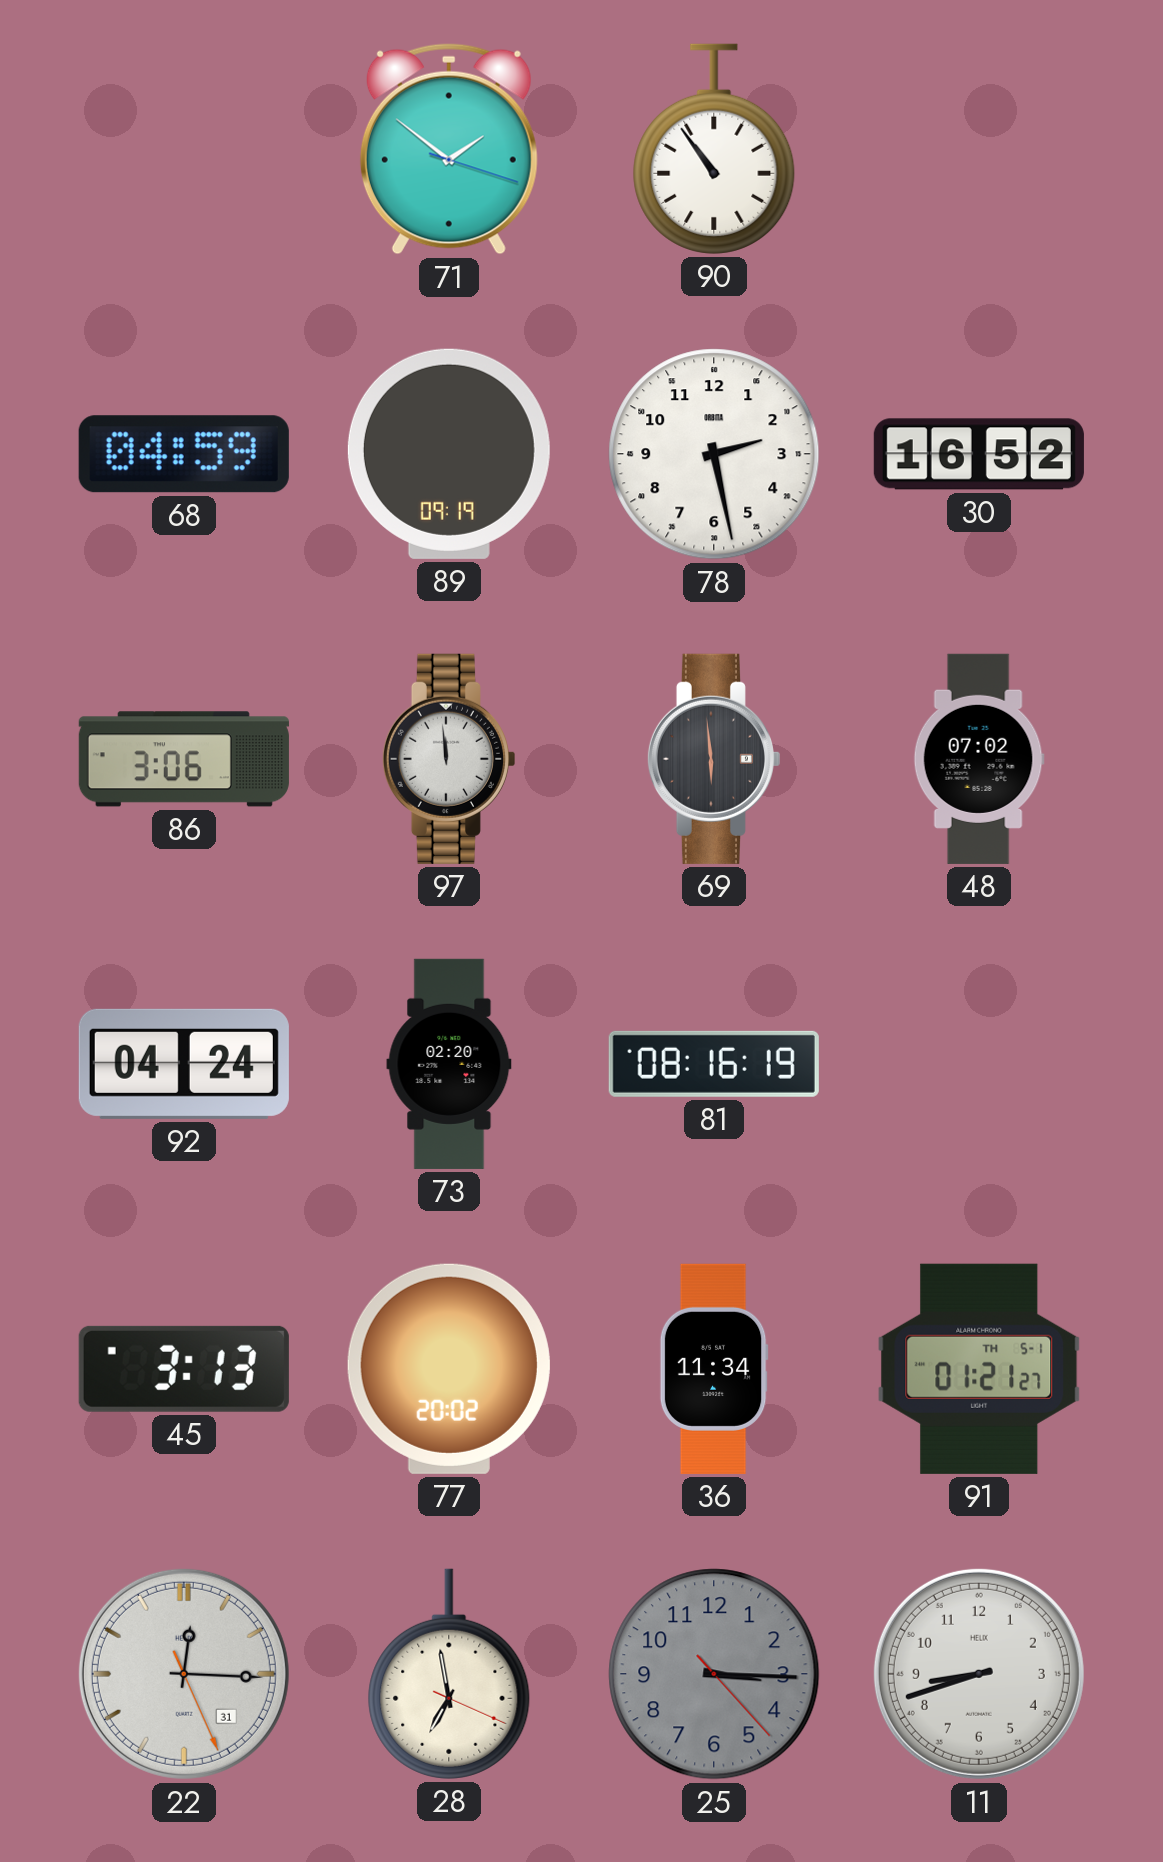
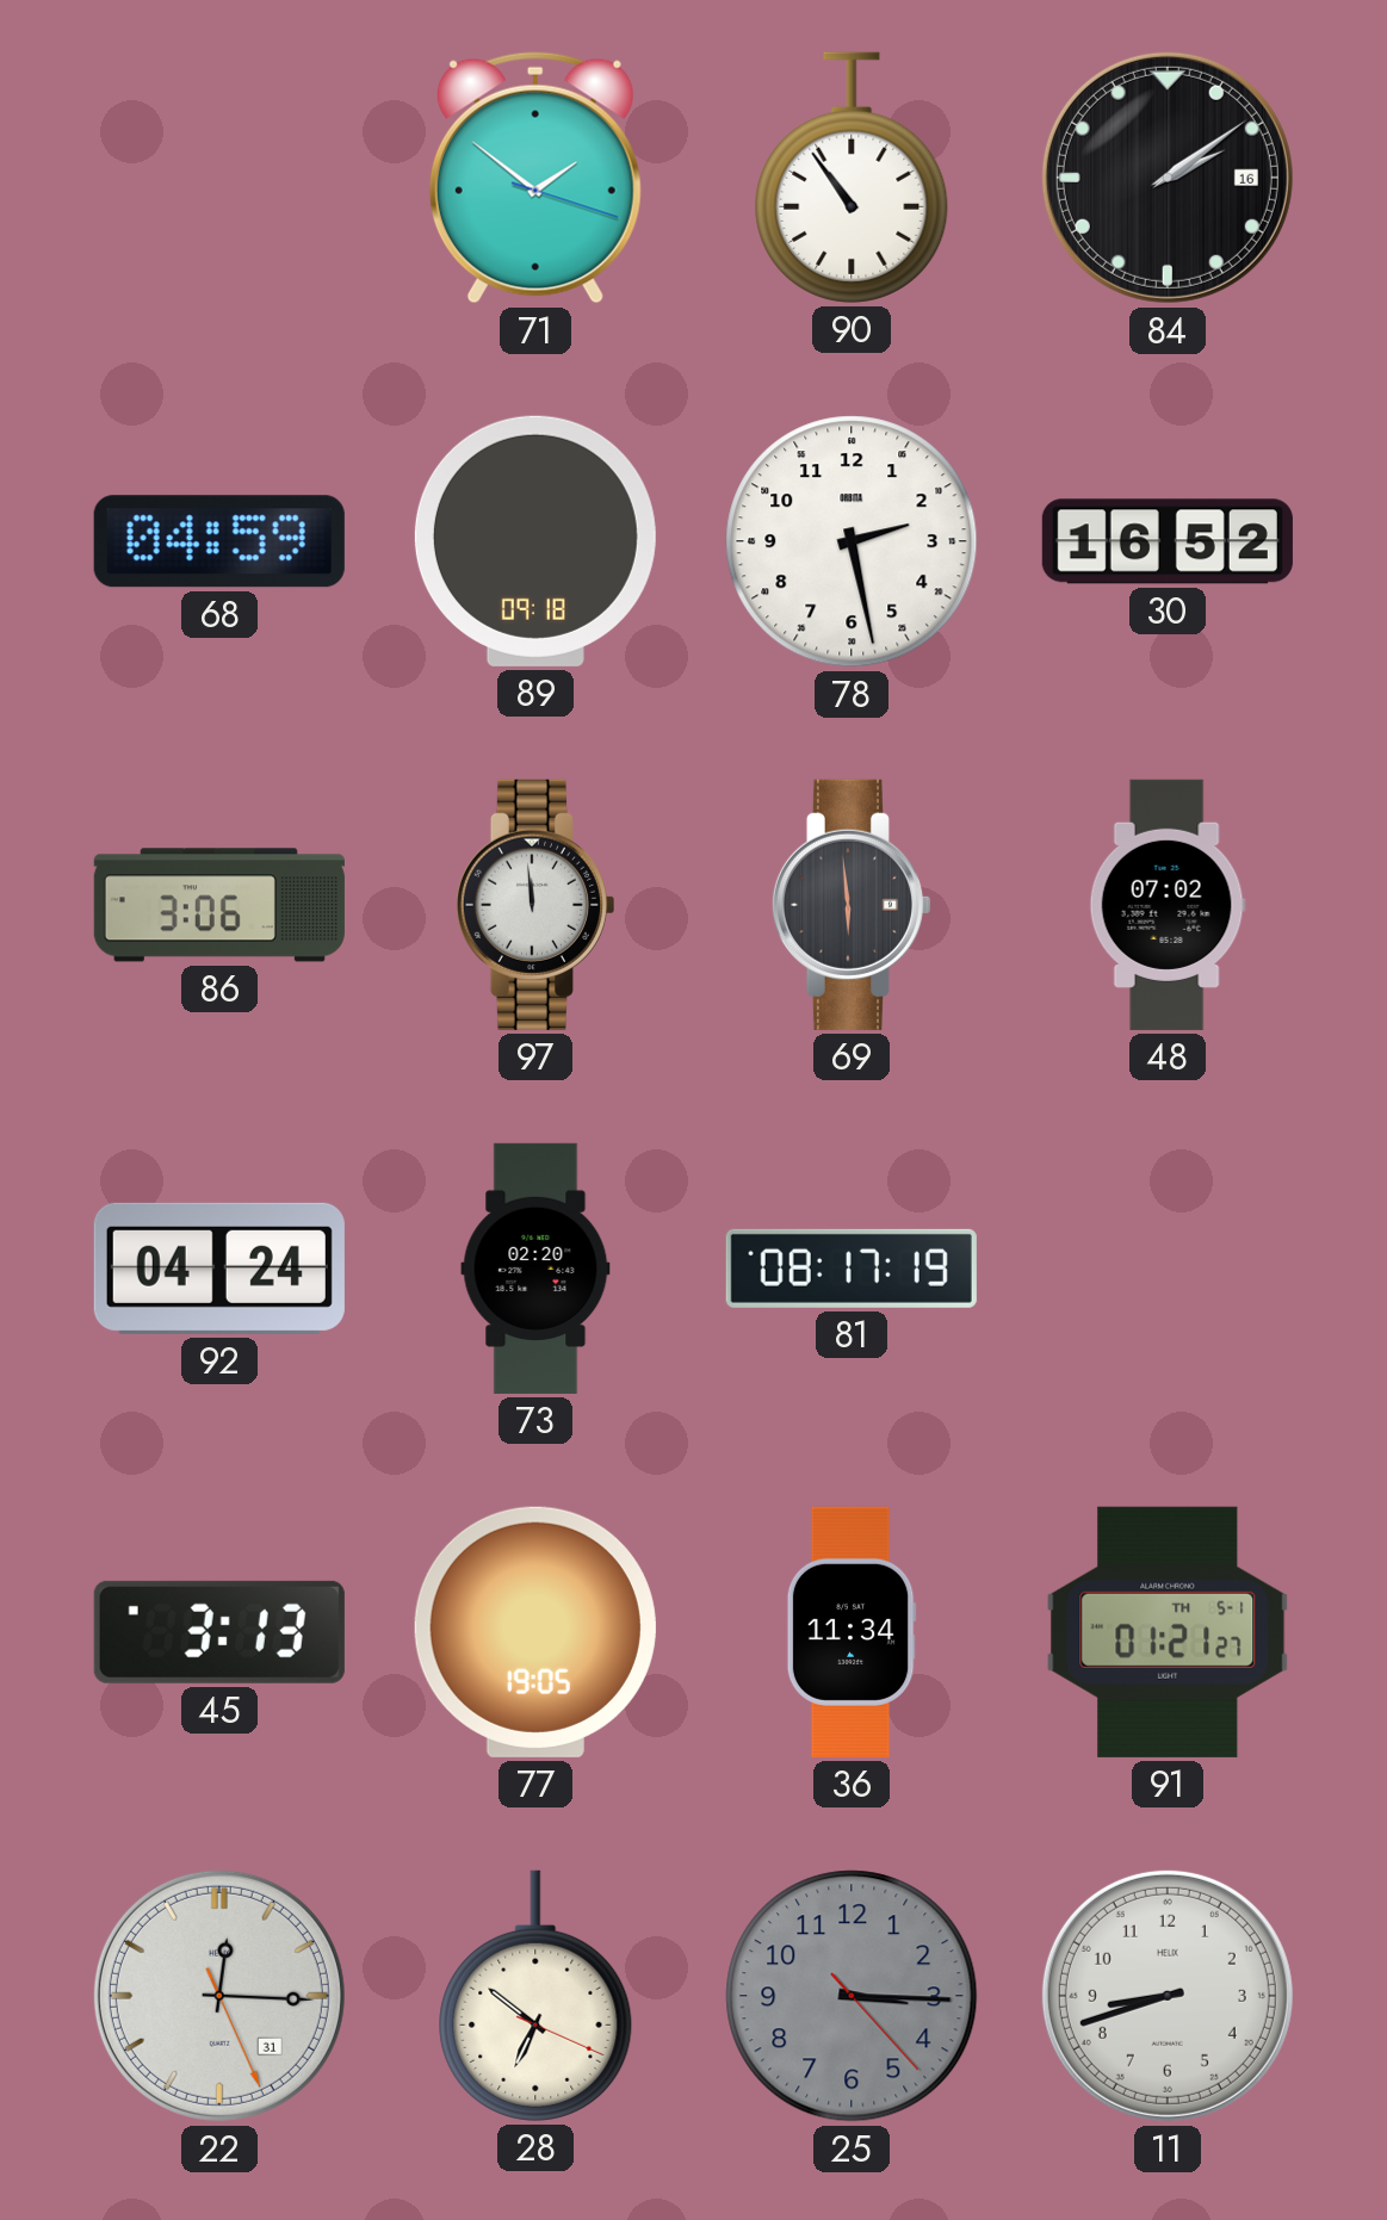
84: none -> 2:09
89: 09:19 -> 09:18
81: 08:16 -> 08:17
77: 20:02 -> 19:05
28: 6:58 -> 6:51
